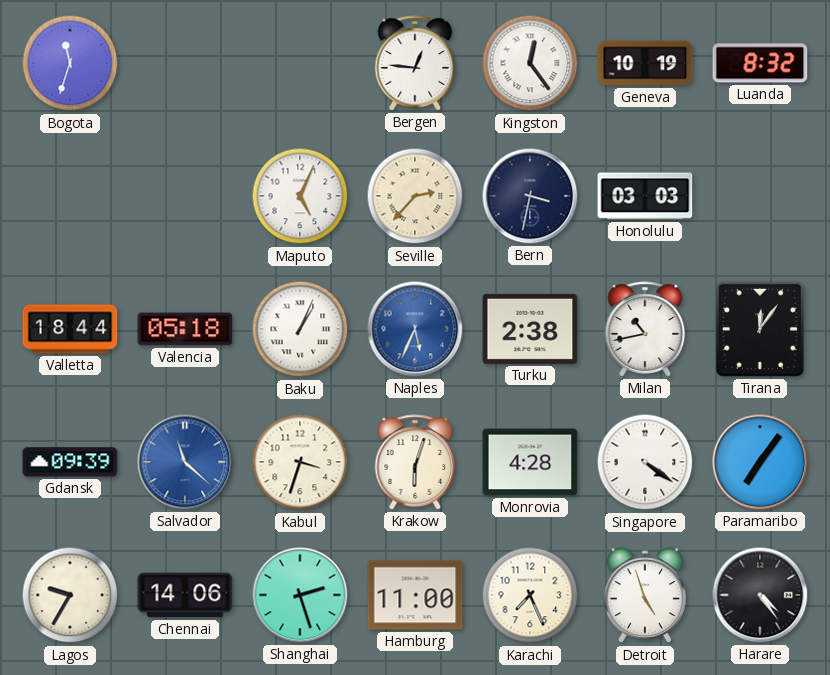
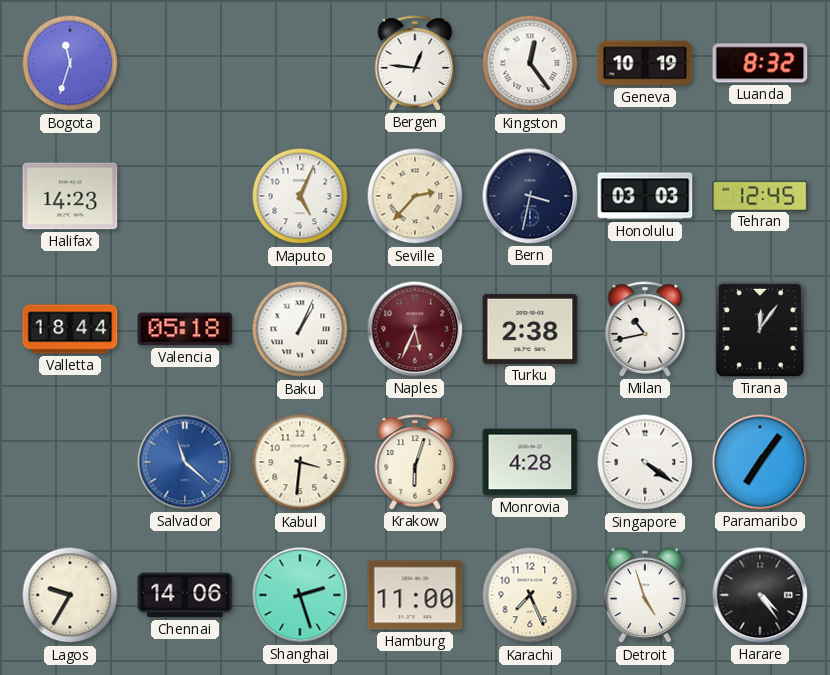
Halifax: none -> 14:23
Tehran: none -> 12:45
Naples dial: blue -> burgundy
Gdansk: 09:39 -> none
Kabul: 3:33 -> 3:31
